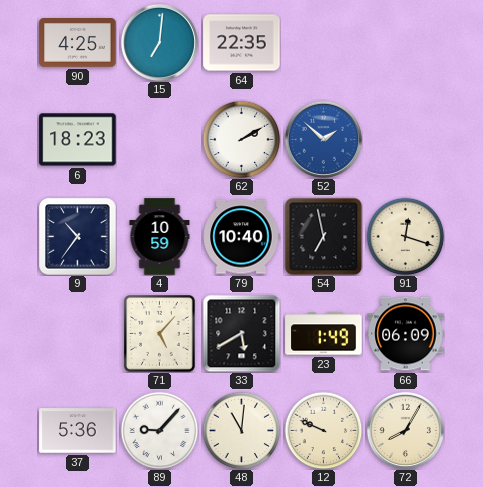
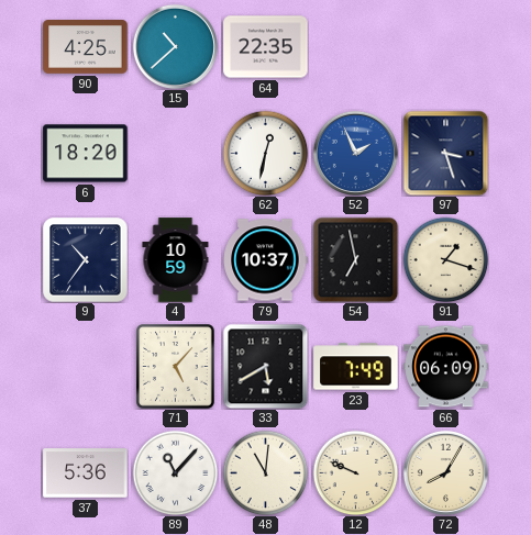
15: 7:01 -> 10:38
6: 18:23 -> 18:20
62: 2:10 -> 12:32
52: 1:52 -> 1:56
97: none -> 3:27
79: 10:40 -> 10:37
91: 12:18 -> 1:18
23: 1:49 -> 7:49
89: 9:07 -> 11:07
